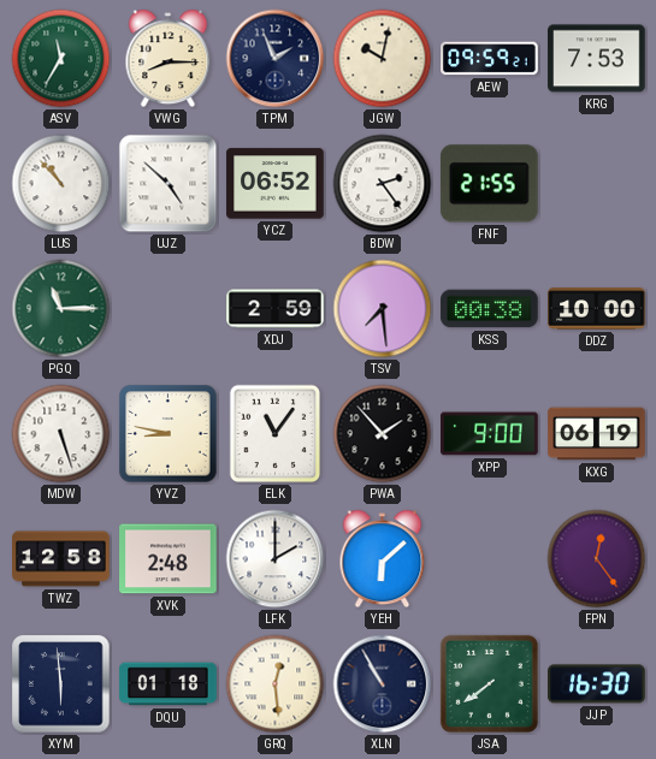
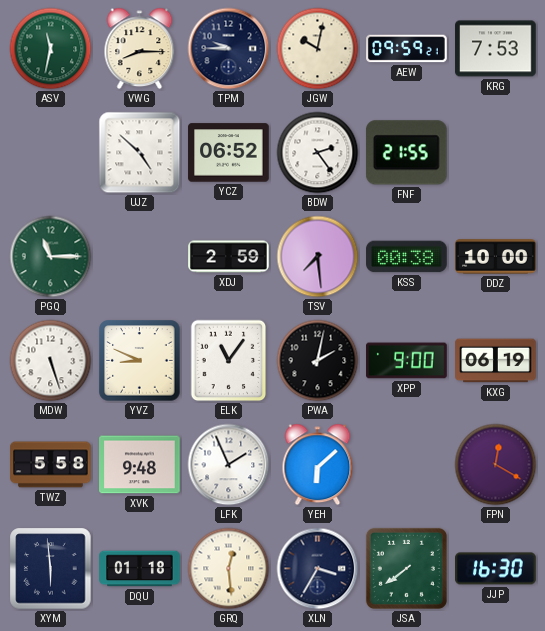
ASV: 11:35 -> 11:32
TPM: 1:56 -> 9:45
LUS: 10:53 -> none
YVZ: 8:47 -> 8:49
PWA: 1:53 -> 2:02
TWZ: 12:58 -> 5:58
XVK: 2:48 -> 9:48
LFK: 2:00 -> 1:56
FPN: 12:24 -> 12:20
XLN: 10:55 -> 3:35
